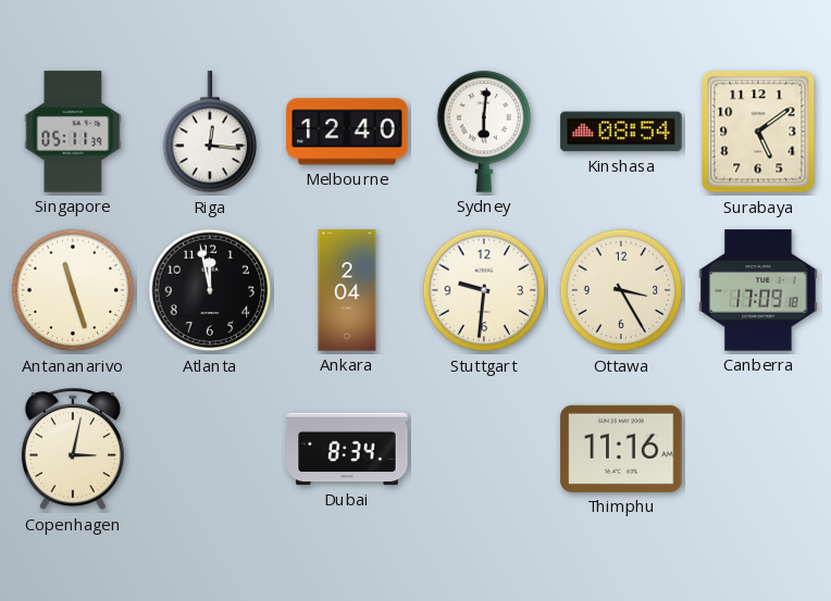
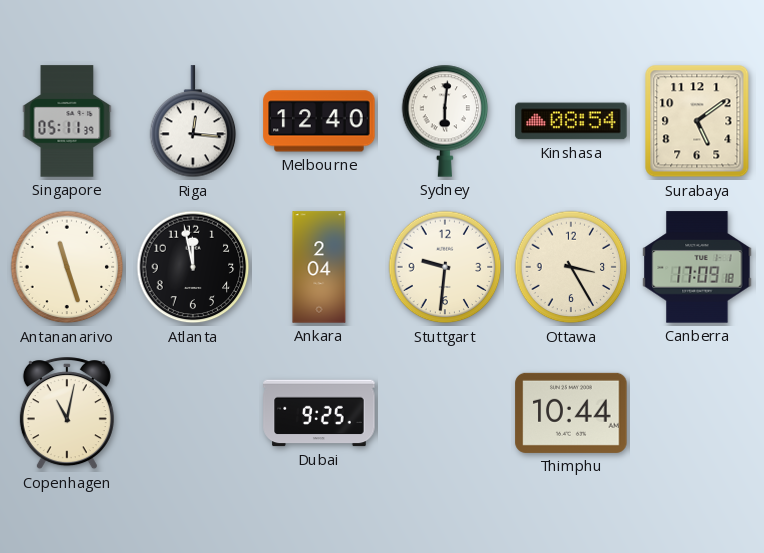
Copenhagen: 3:02 -> 11:02
Dubai: 8:34 -> 9:25
Thimphu: 11:16 -> 10:44
